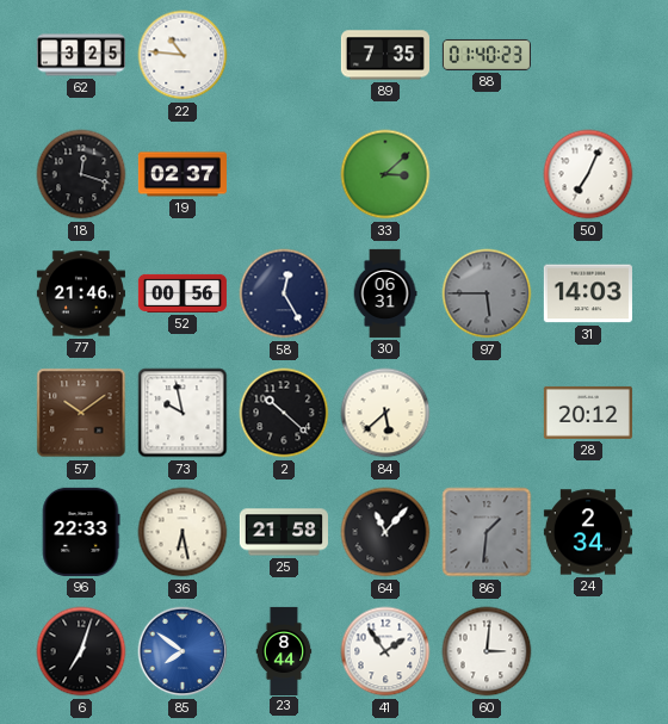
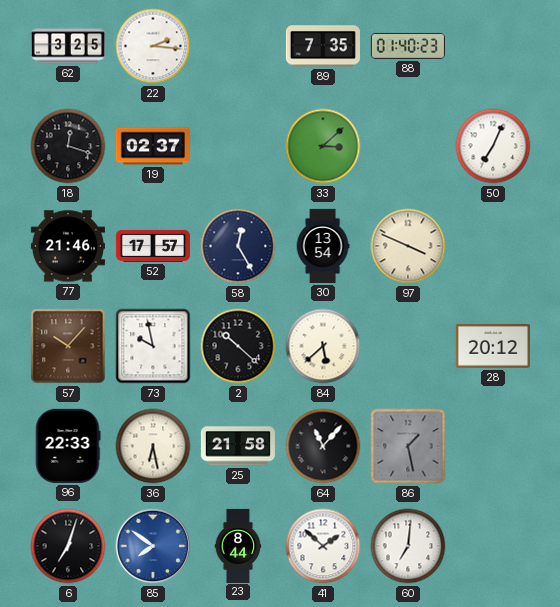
22: 10:46 -> 2:16
52: 00:56 -> 17:57
30: 06:31 -> 13:54
97: 5:45 -> 3:49
97 dial: grey -> cream
31: 14:03 -> none
57: 10:09 -> 10:07
86: 1:31 -> 1:28
24: 2:34 -> none
41: 1:54 -> 1:52
60: 3:01 -> 7:01
